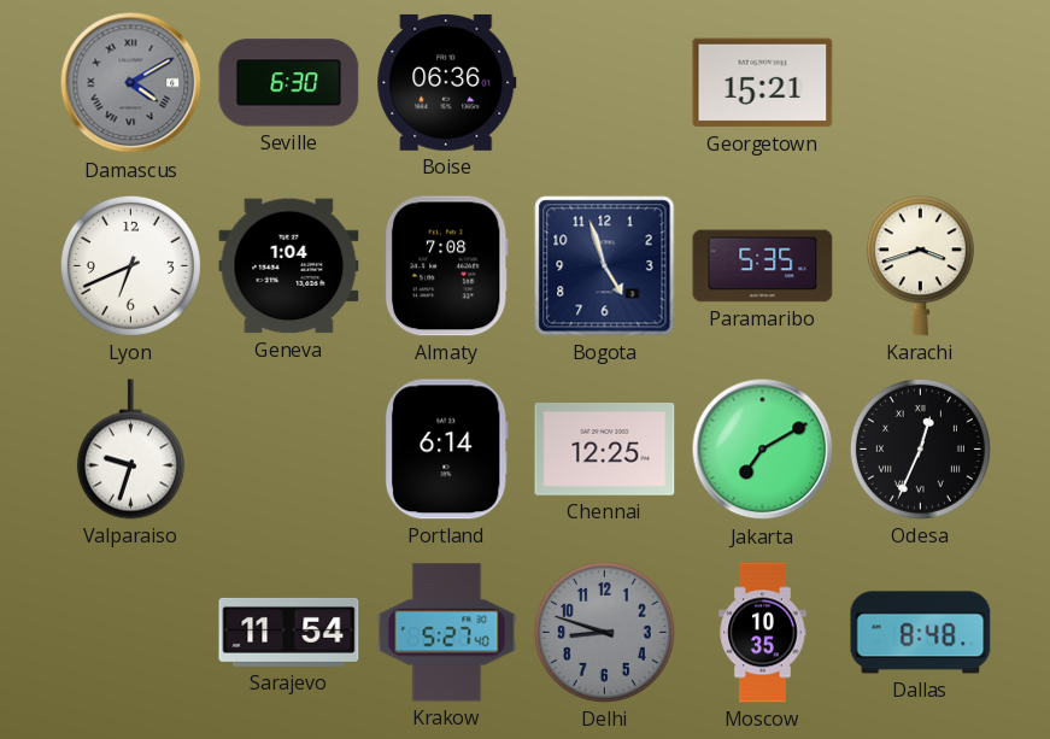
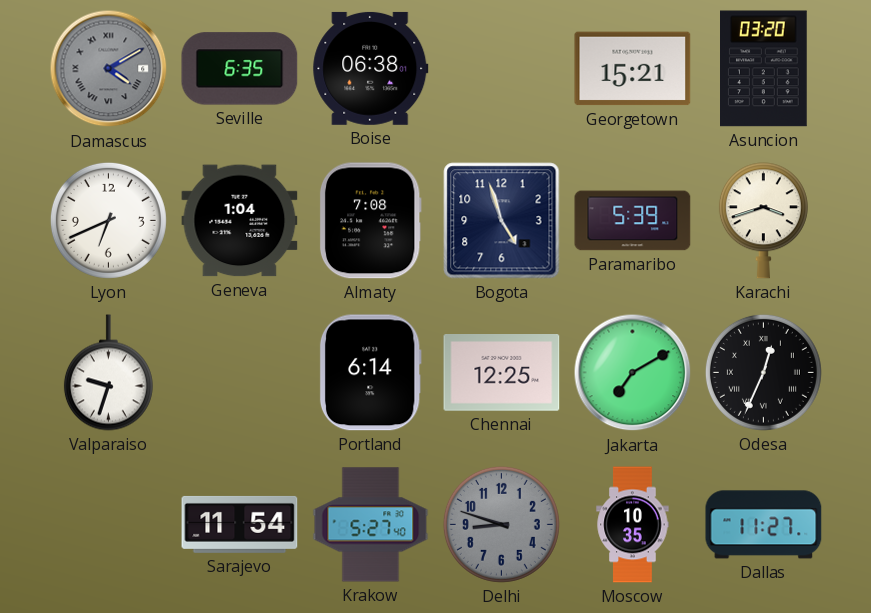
Seville: 6:30 -> 6:35
Boise: 06:36 -> 06:38
Asuncion: none -> 03:20
Paramaribo: 5:35 -> 5:39
Dallas: 8:48 -> 11:27
